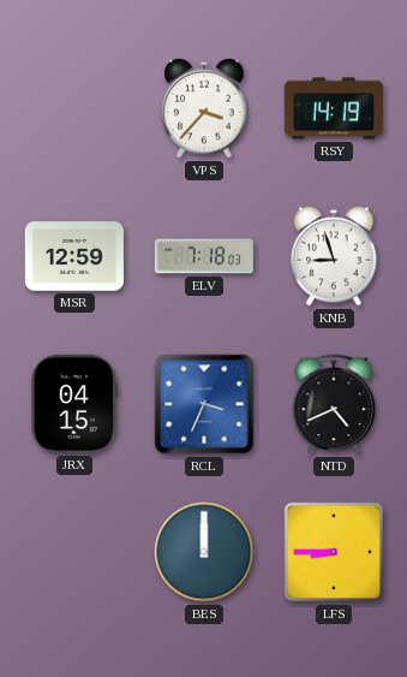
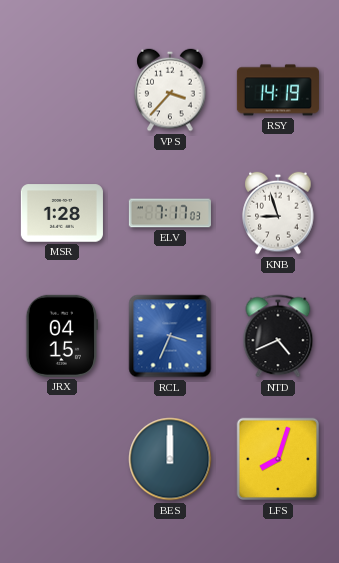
MSR: 12:59 -> 1:28
ELV: 7:18 -> 7:17
LFS: 8:45 -> 8:03
